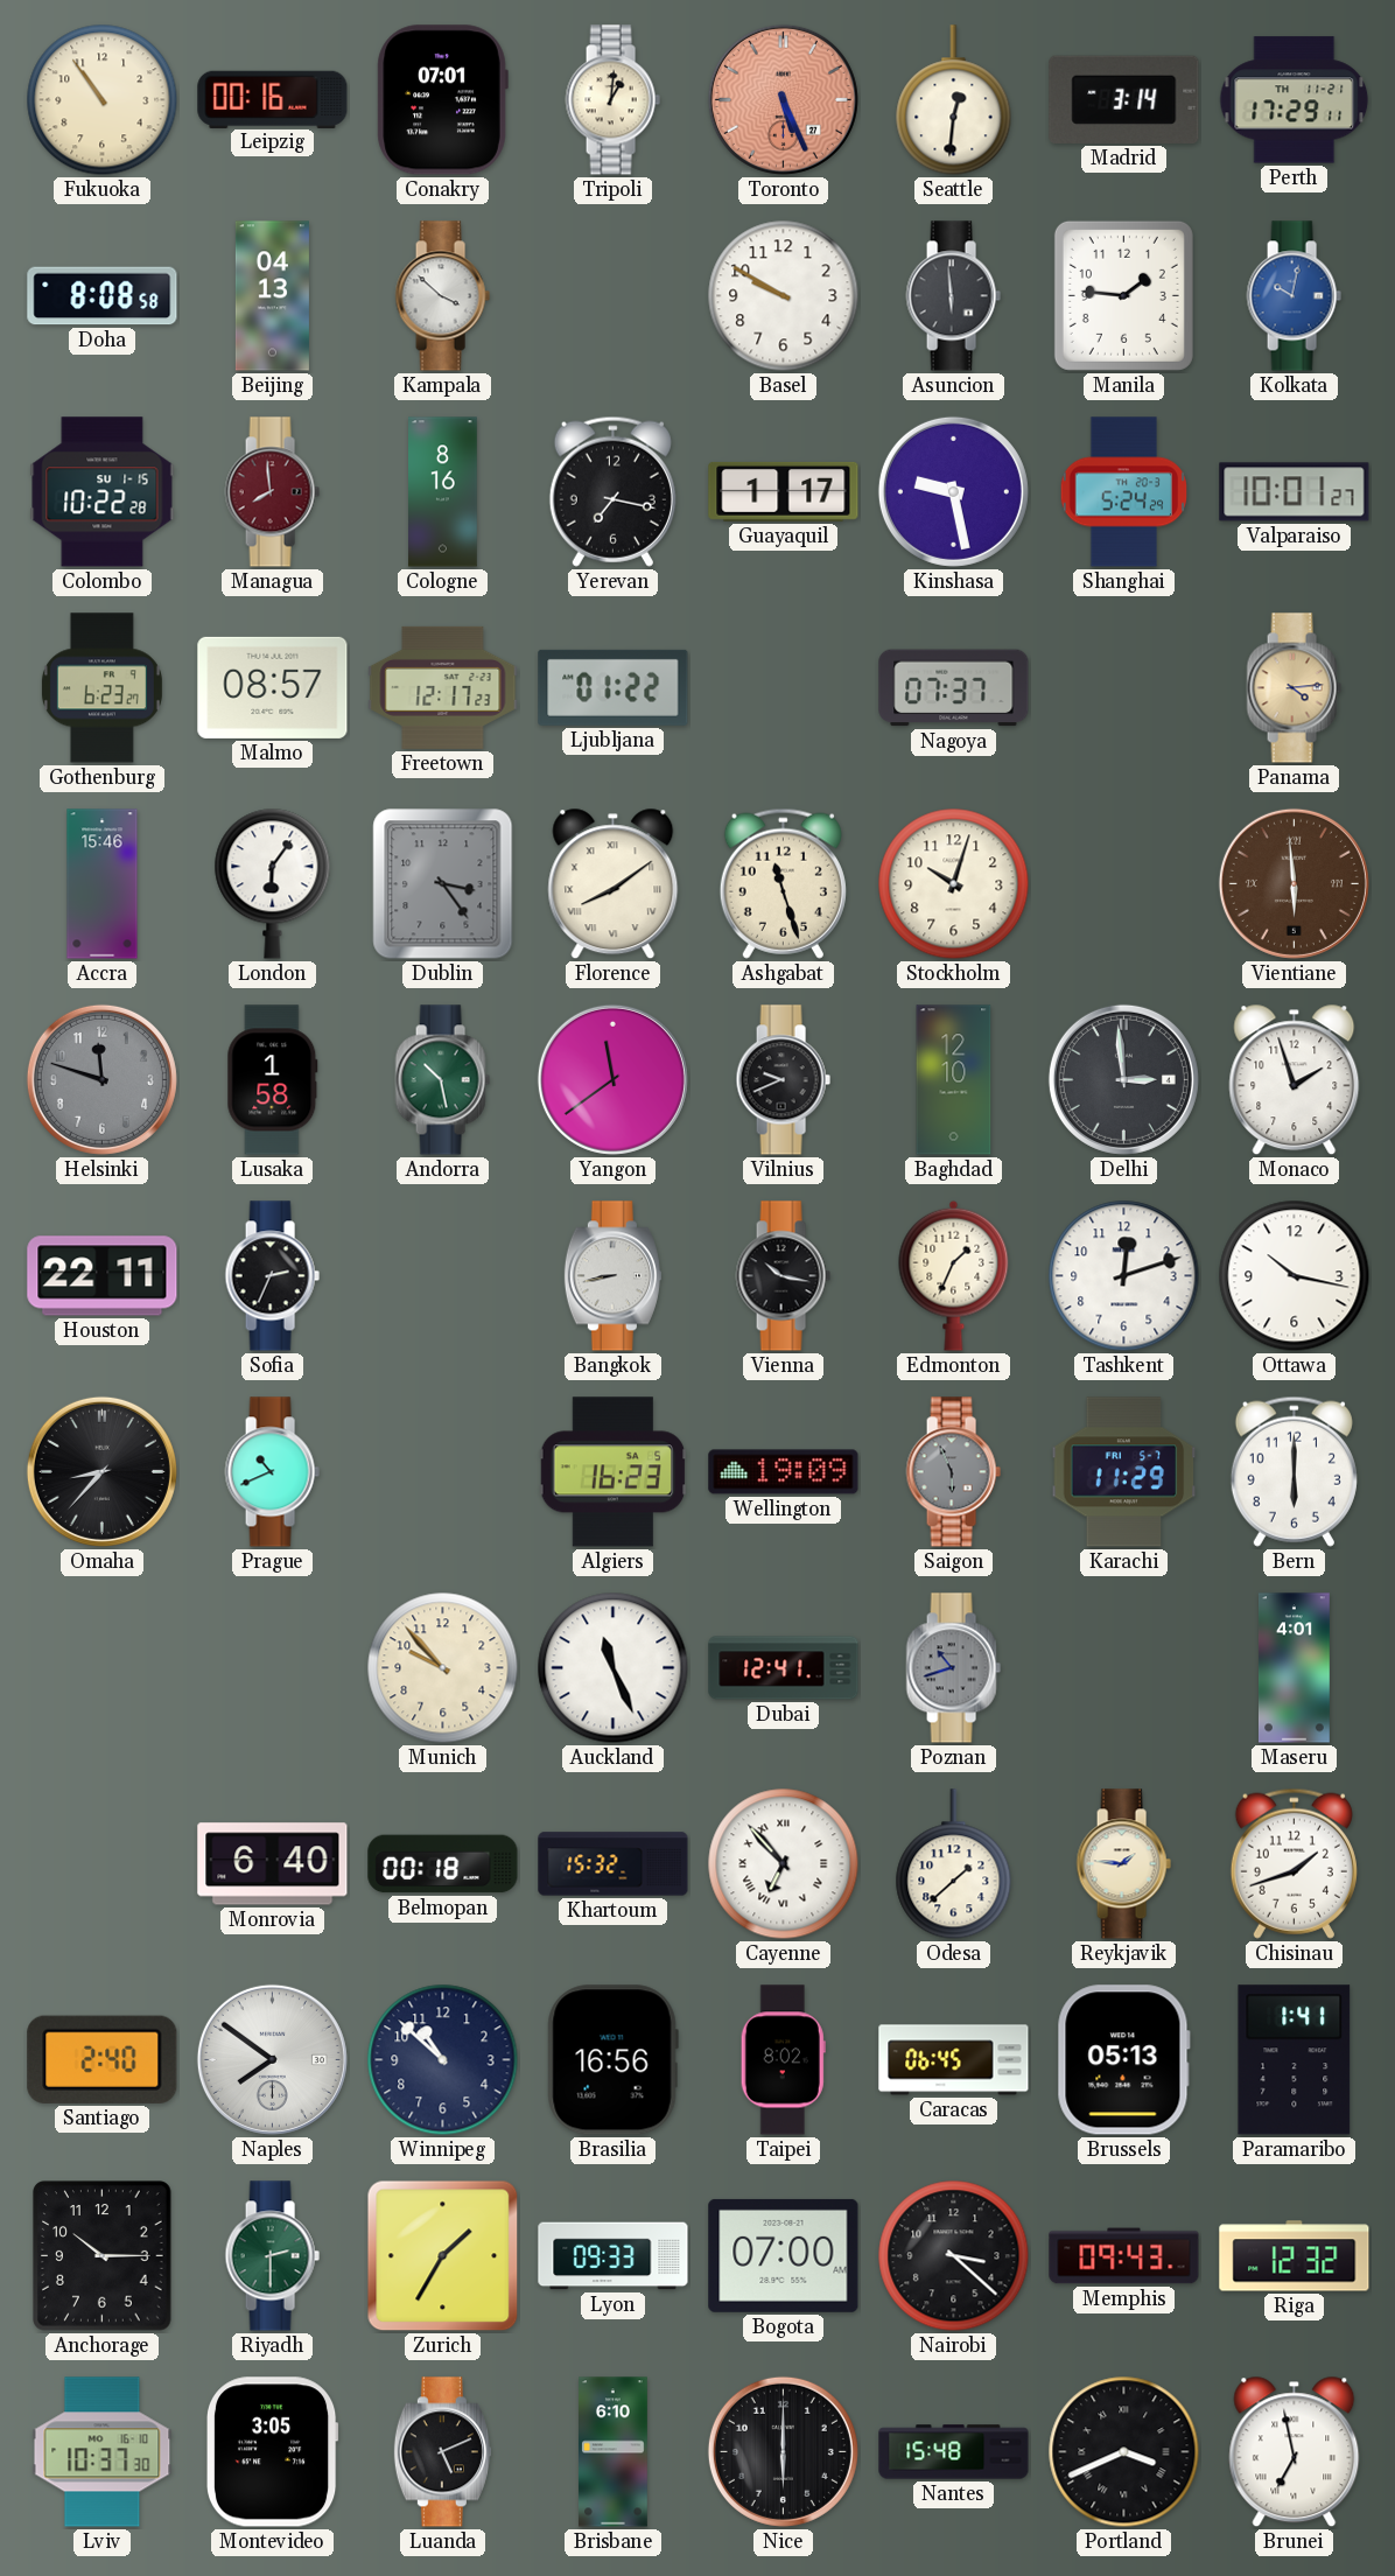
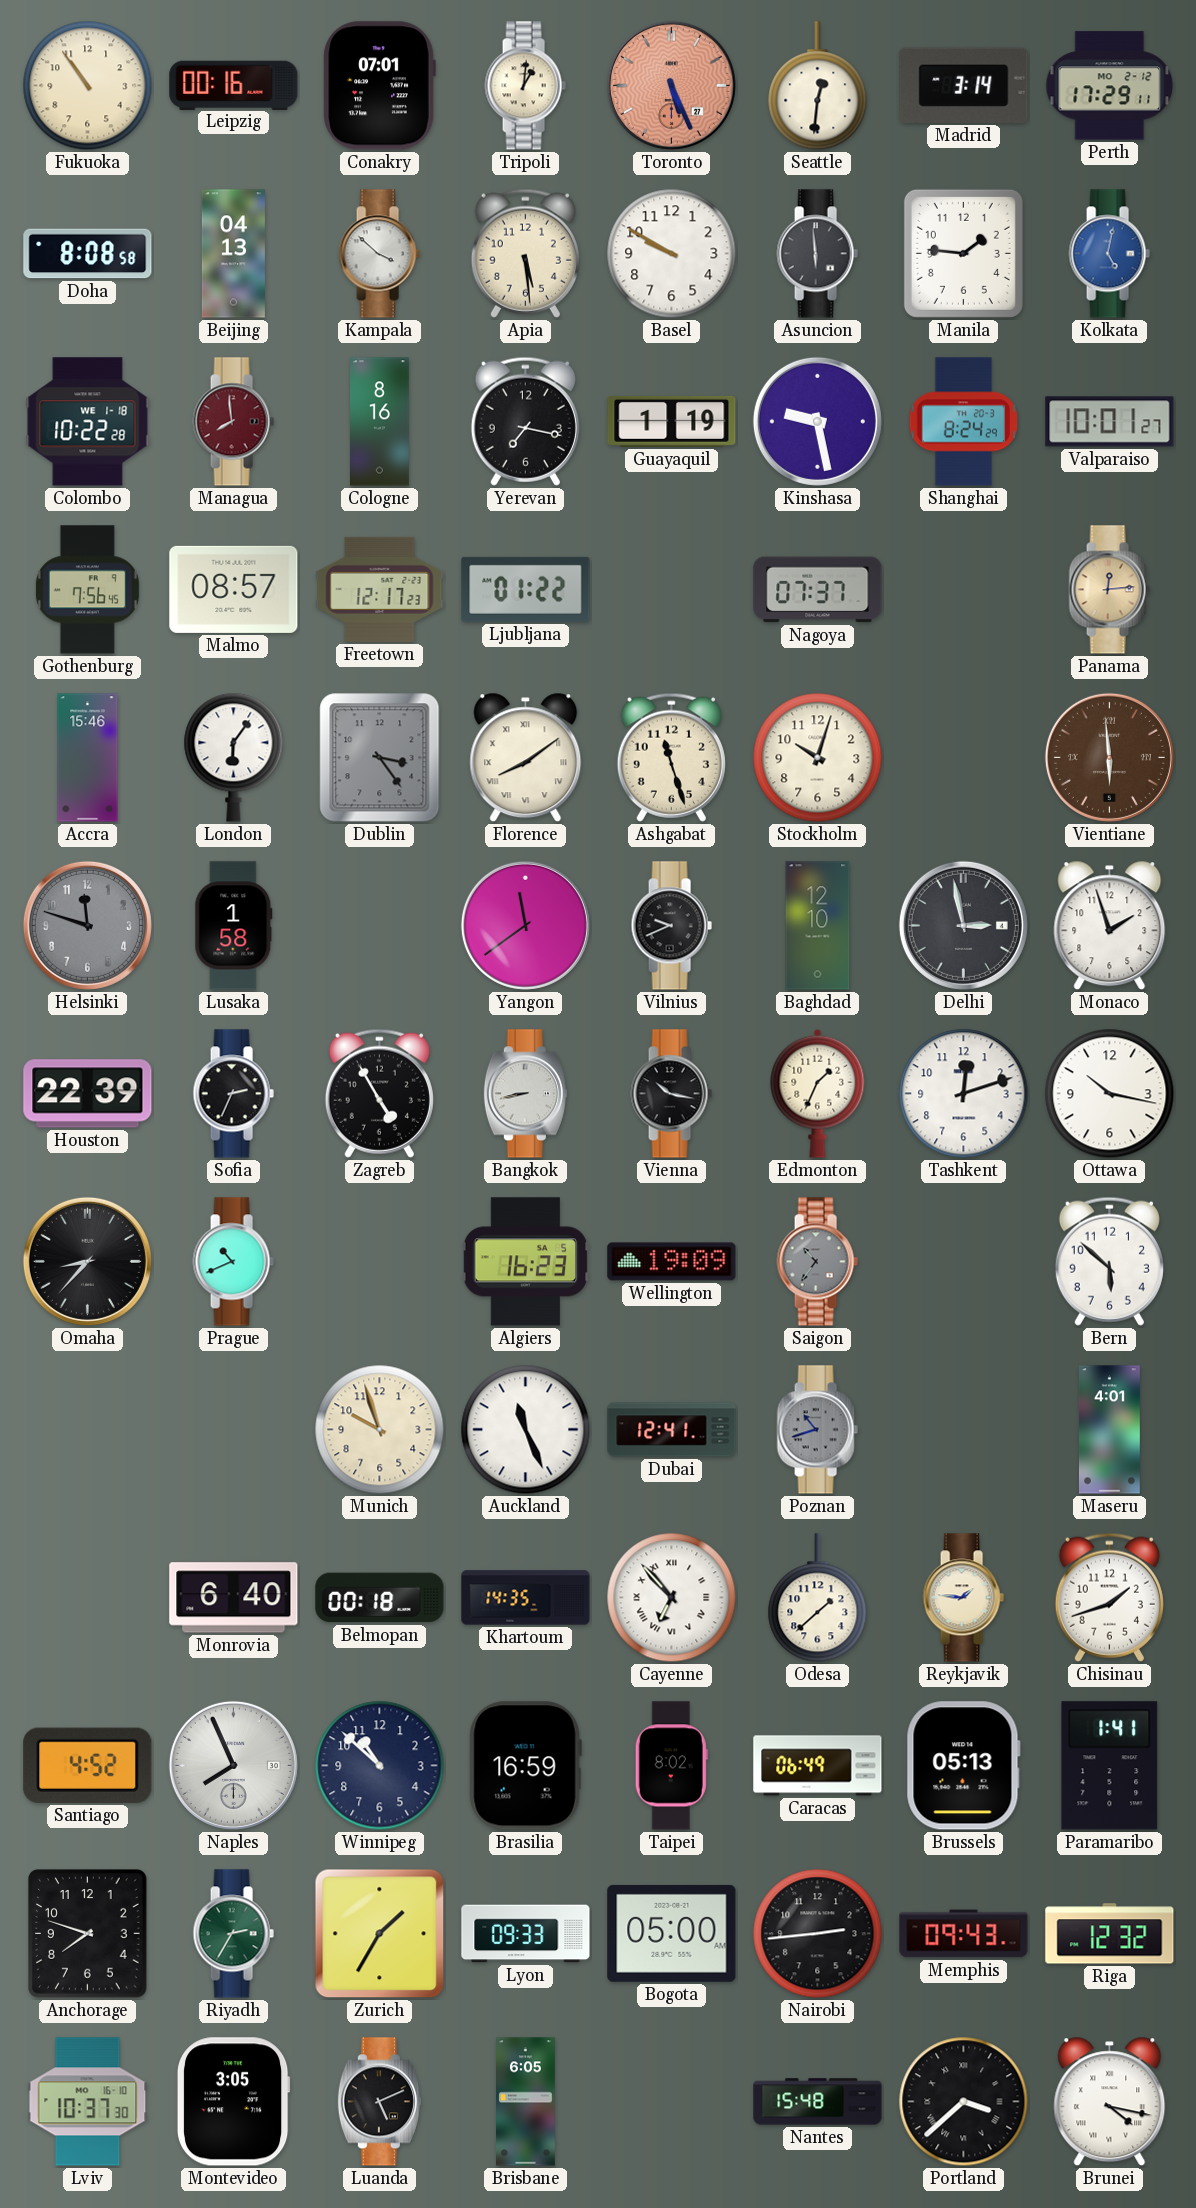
Perth date: TH 11-21 -> MO 2-12
Apia: none -> 5:29
Kolkata: 10:02 -> 5:02
Colombo date: SU 1-15 -> WE 1-18
Guayaquil: 1:17 -> 1:19
Shanghai: 5:24 -> 8:24
Gothenburg: 6:23 -> 7:56
Panama: 4:14 -> 12:14
Andorra: 10:28 -> none
Delhi: 2:59 -> 2:58
Houston: 22:11 -> 22:39
Zagreb: none -> 4:55
Saigon: 5:56 -> 10:36
Karachi: 11:29 -> none
Bern: 6:00 -> 5:52
Munich: 9:53 -> 9:57
Khartoum: 15:32 -> 14:35
Santiago: 2:40 -> 4:52
Naples: 7:51 -> 7:56
Brasilia: 16:56 -> 16:59
Caracas: 06:45 -> 06:49
Anchorage: 10:15 -> 7:48
Riyadh: 2:30 -> 2:35
Bogota: 07:00 -> 05:00
Nairobi: 3:22 -> 2:44
Brisbane: 6:10 -> 6:05
Nice: 6:00 -> none
Portland: 3:41 -> 3:38
Brunei: 6:58 -> 4:17
